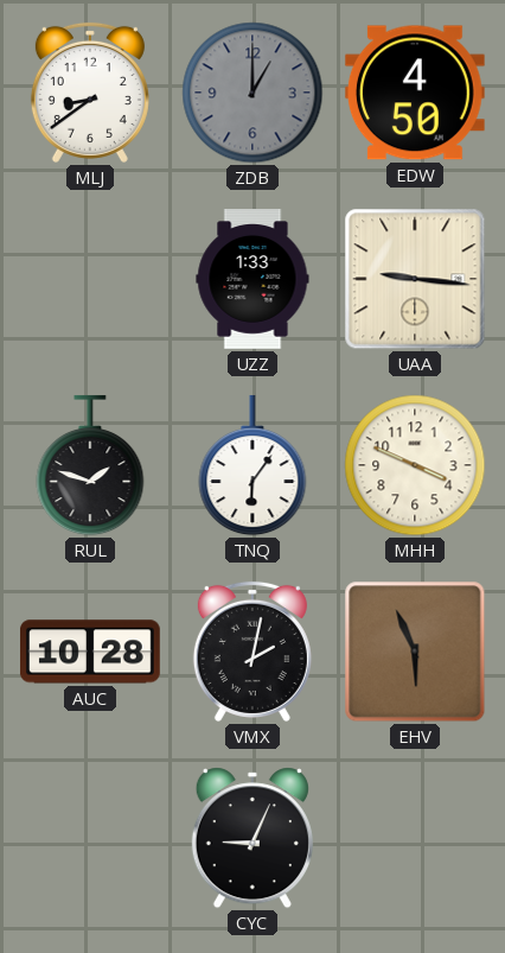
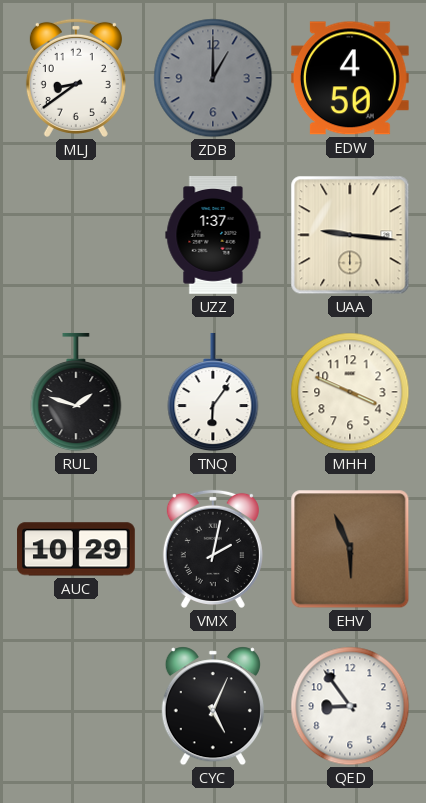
UZZ: 1:33 -> 1:37
AUC: 10:28 -> 10:29
CYC: 9:04 -> 5:04
QED: none -> 8:54
